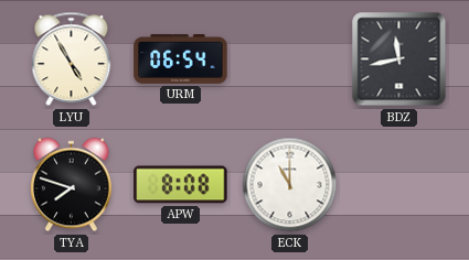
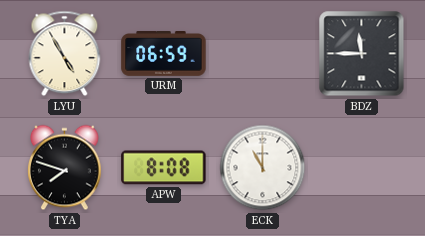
URM: 06:54 -> 06:59
BDZ: 11:43 -> 11:45
